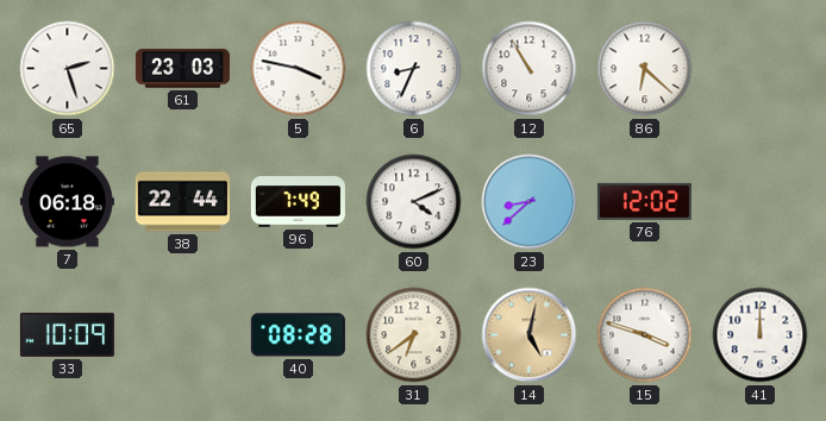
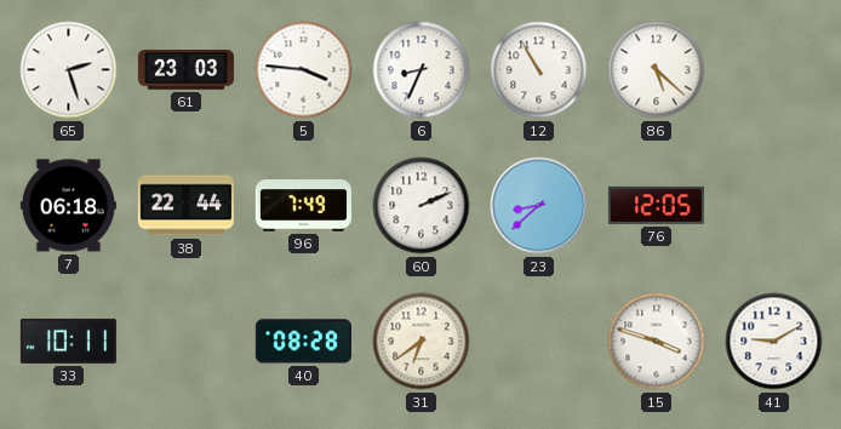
5: 3:47 -> 3:46
86: 6:22 -> 5:22
60: 4:11 -> 2:11
76: 12:02 -> 12:05
33: 10:09 -> 10:11
14: 5:02 -> none
41: 12:00 -> 9:10
